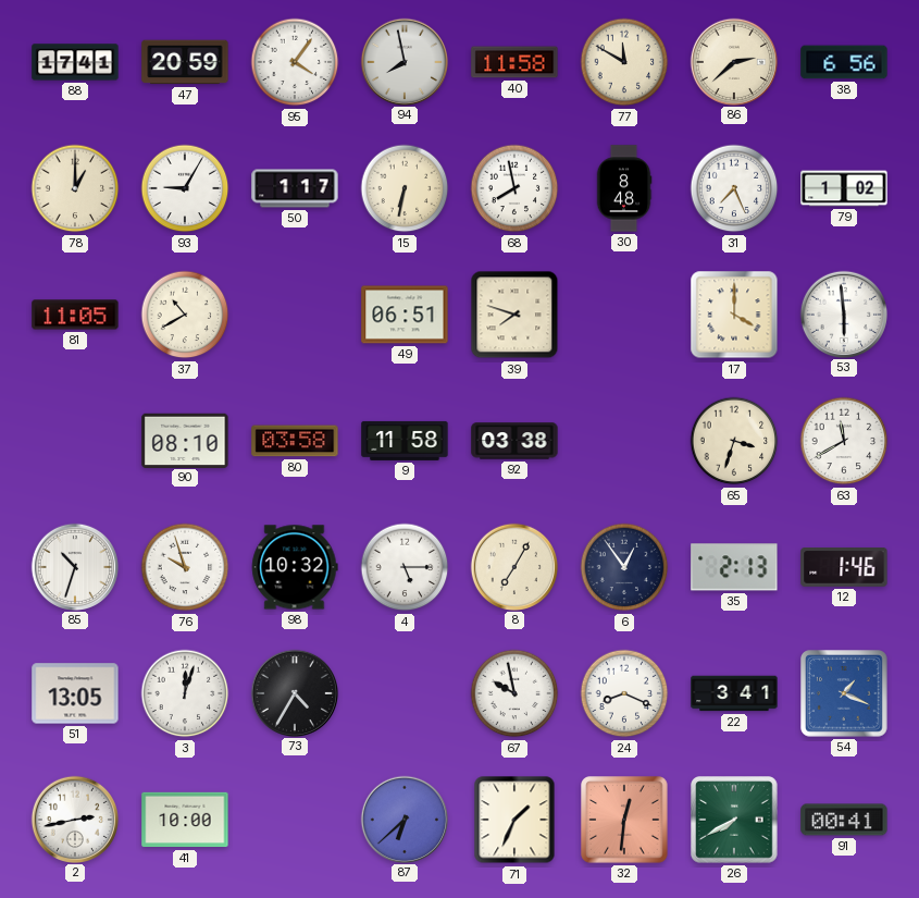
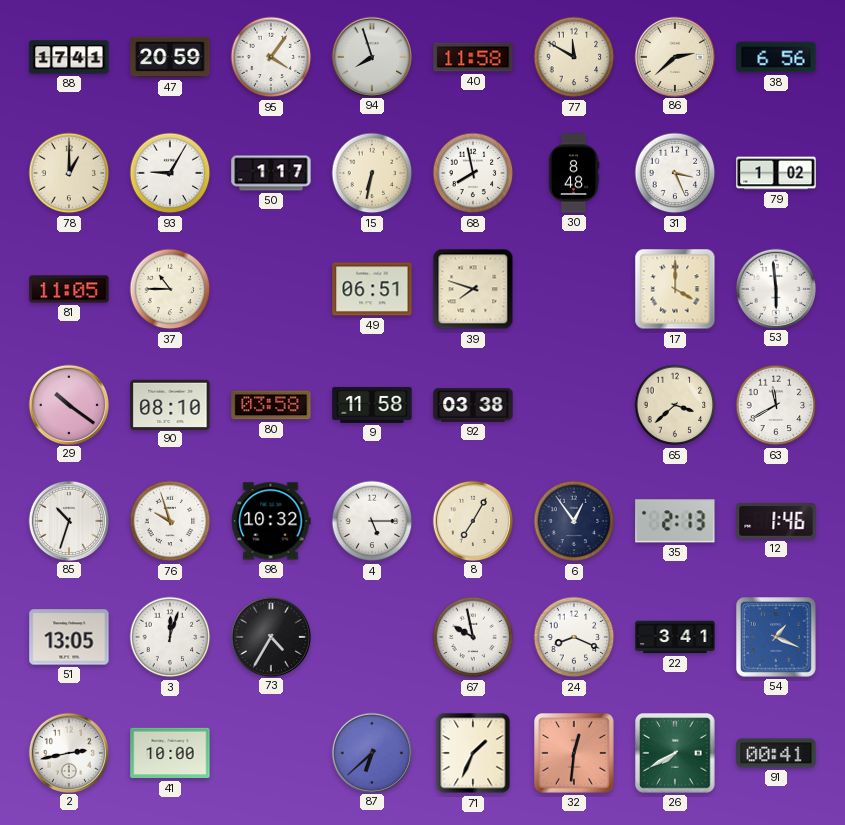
94: 7:58 -> 7:57
31: 7:26 -> 3:26
37: 10:40 -> 10:45
29: none -> 10:21
65: 3:33 -> 3:38
